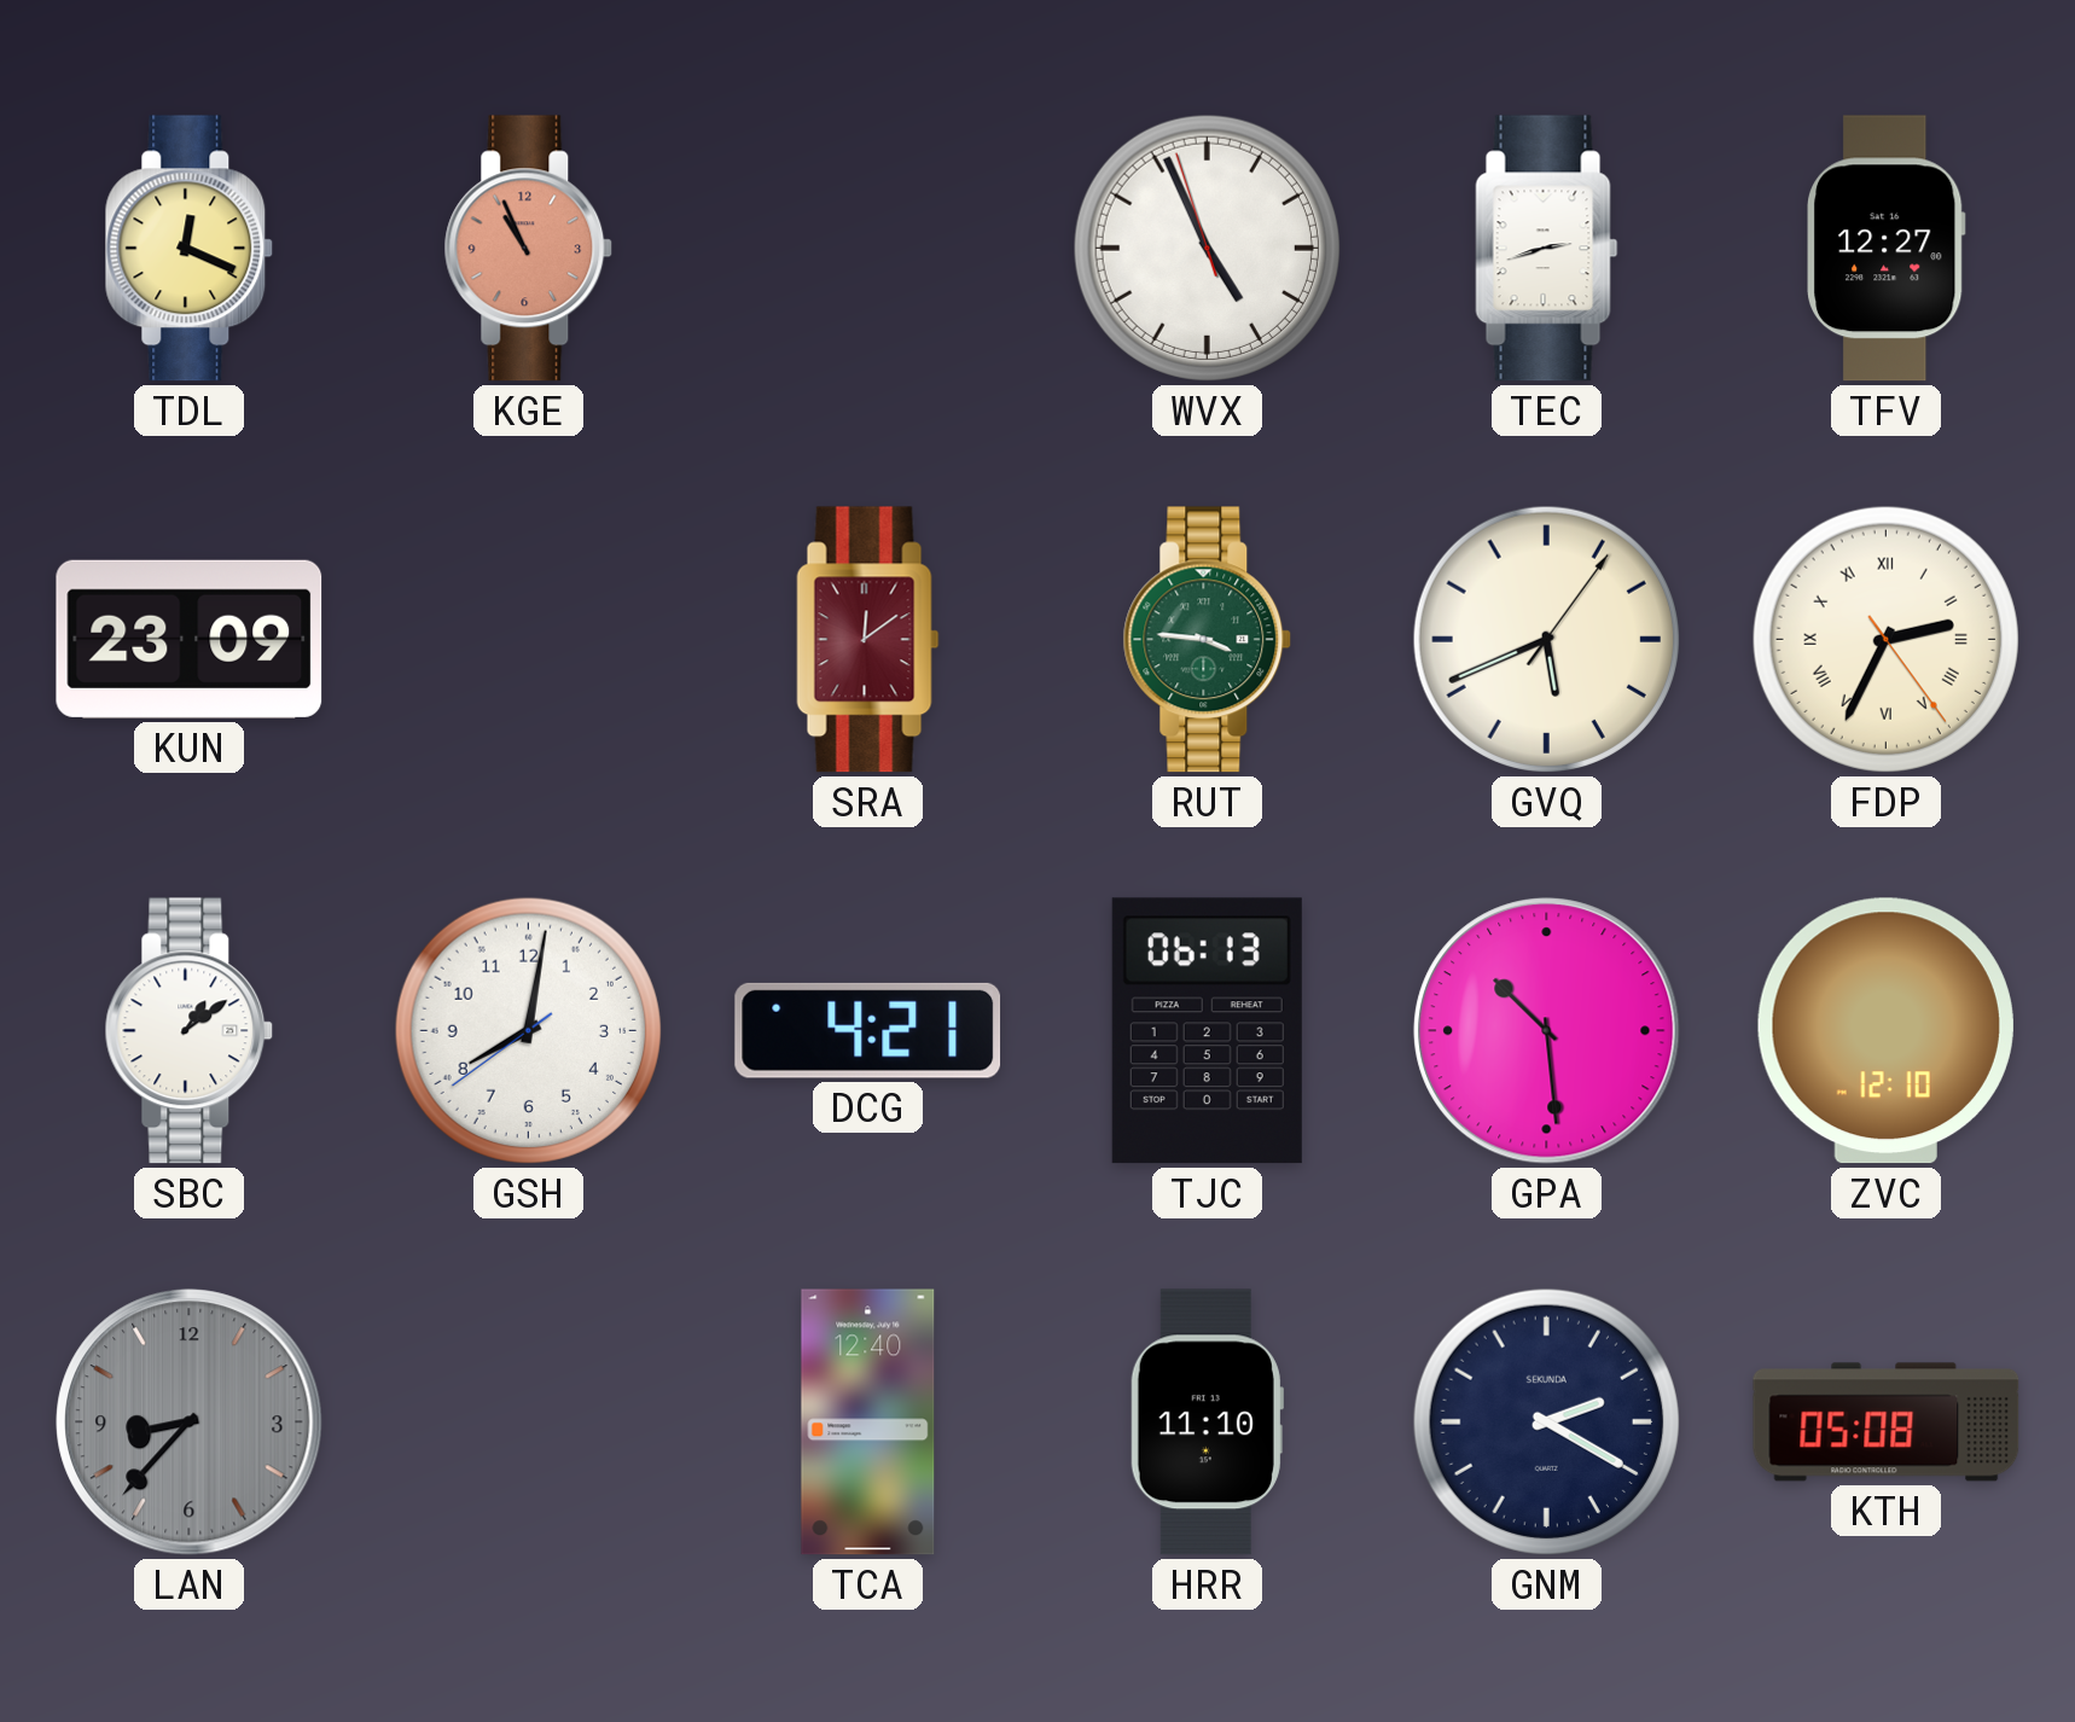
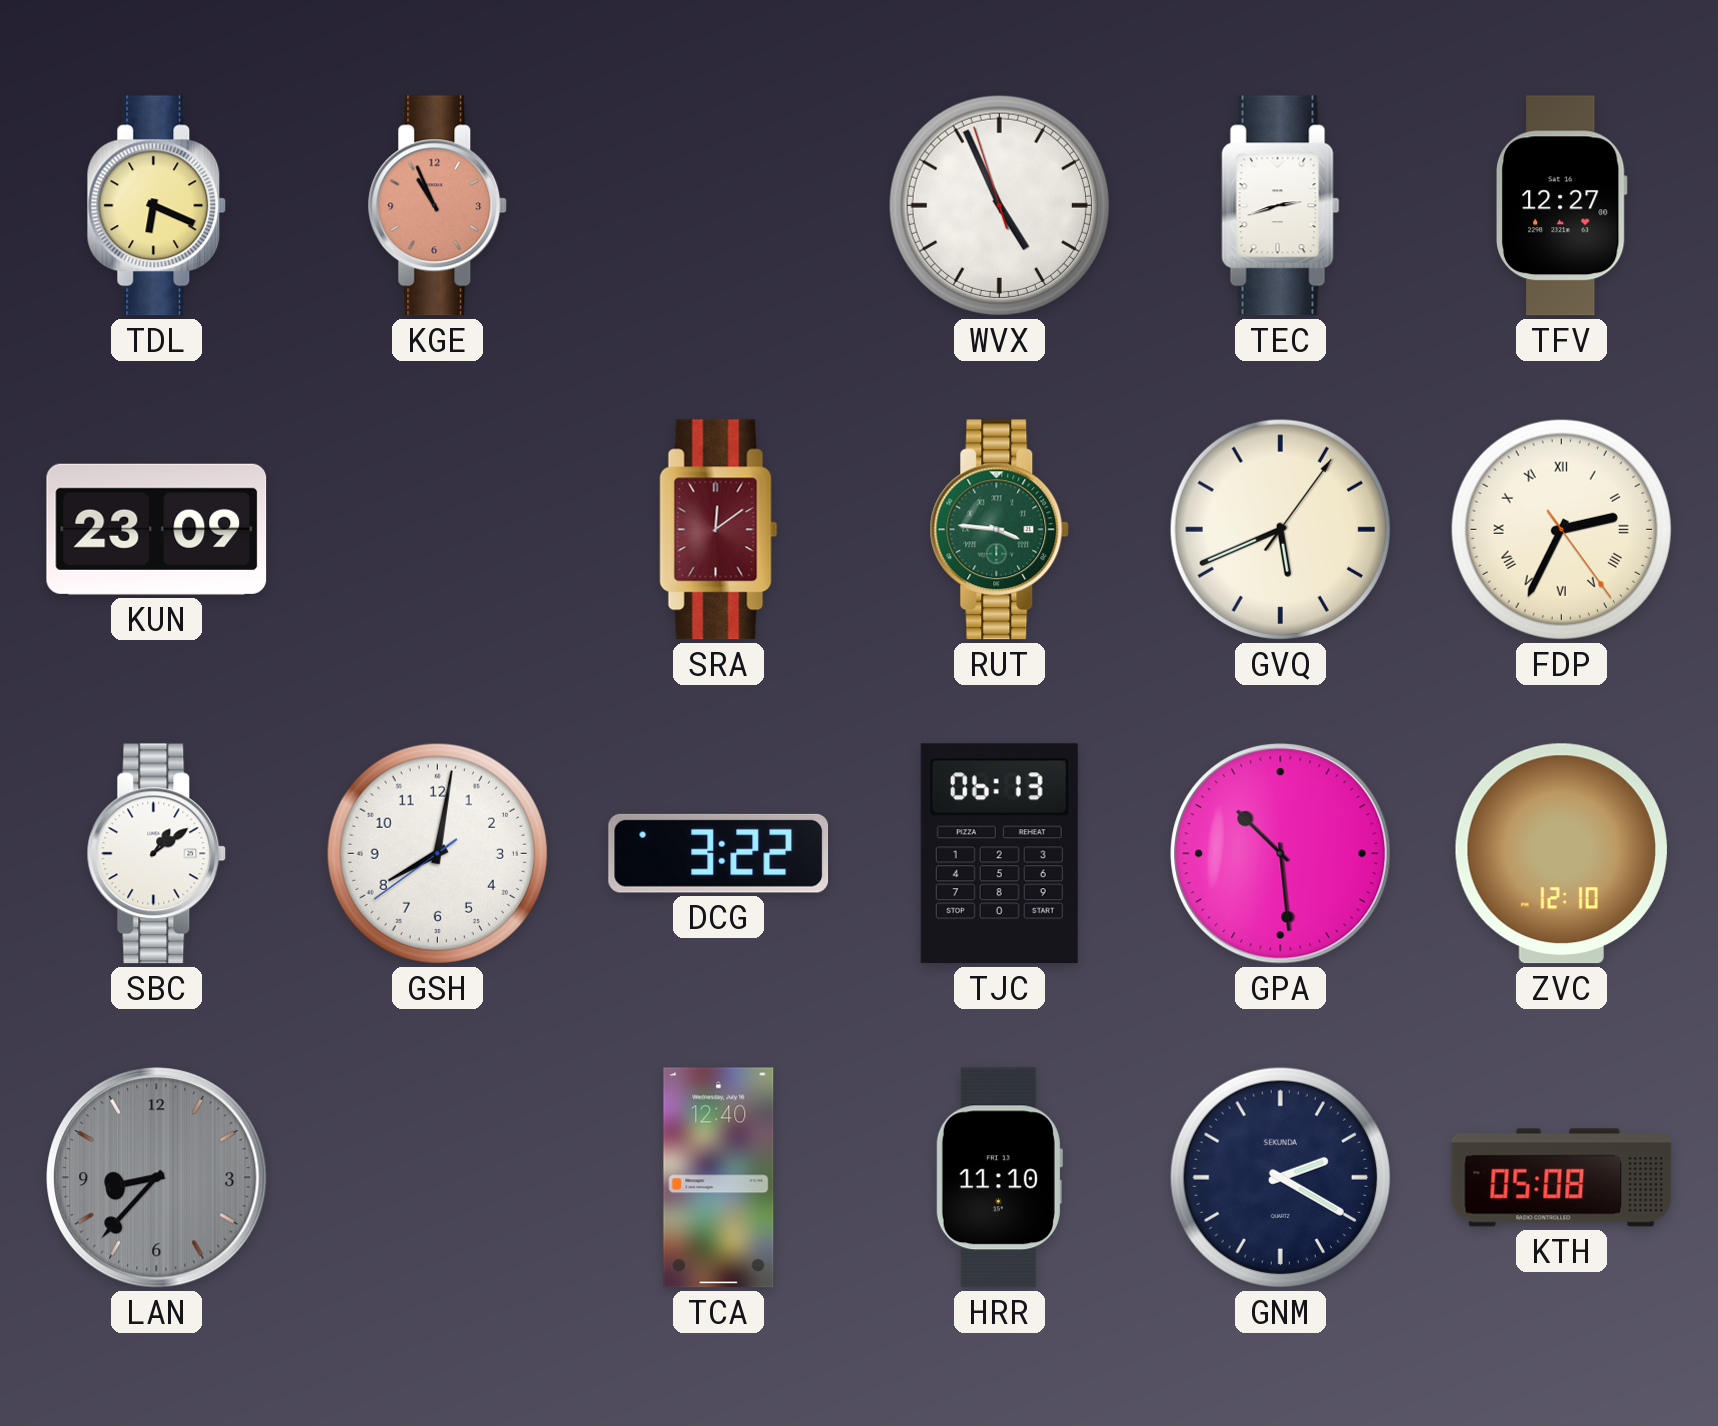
TDL: 12:19 -> 6:19
DCG: 4:21 -> 3:22
